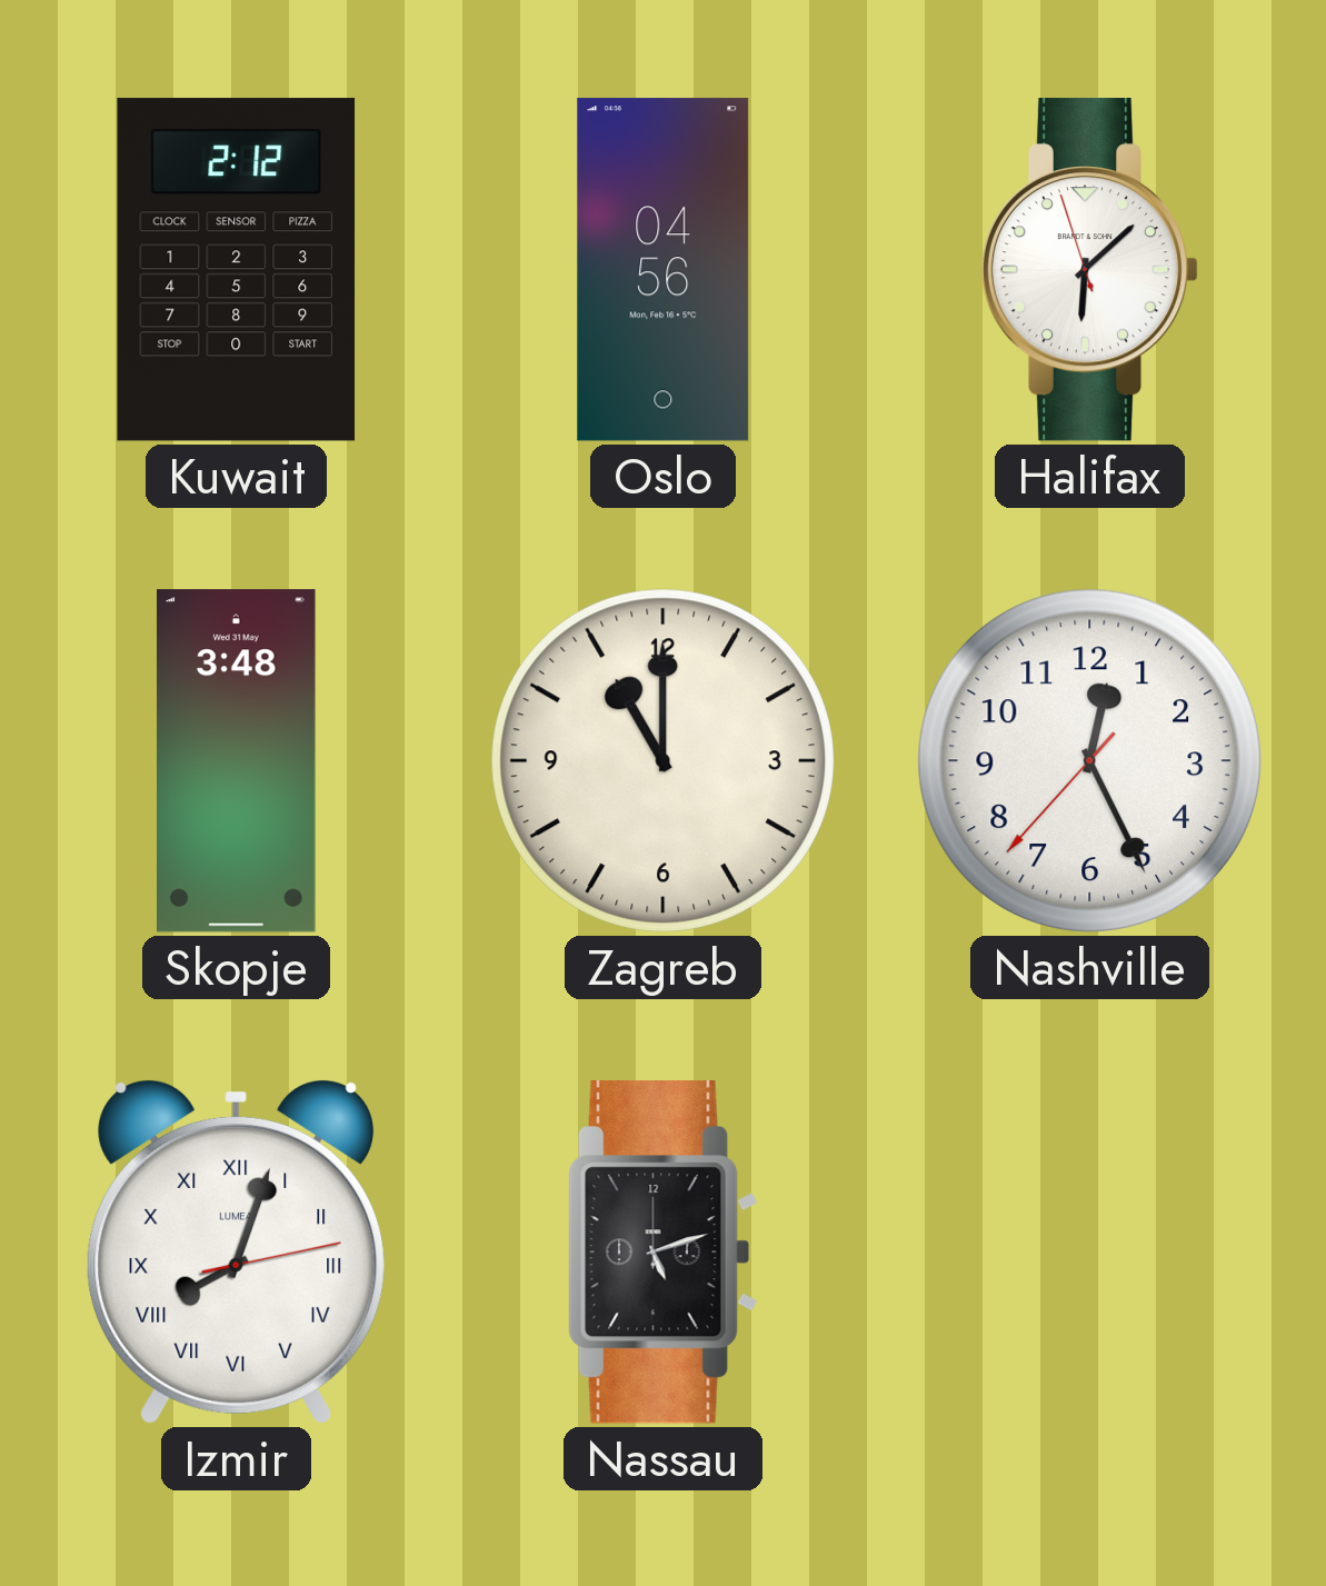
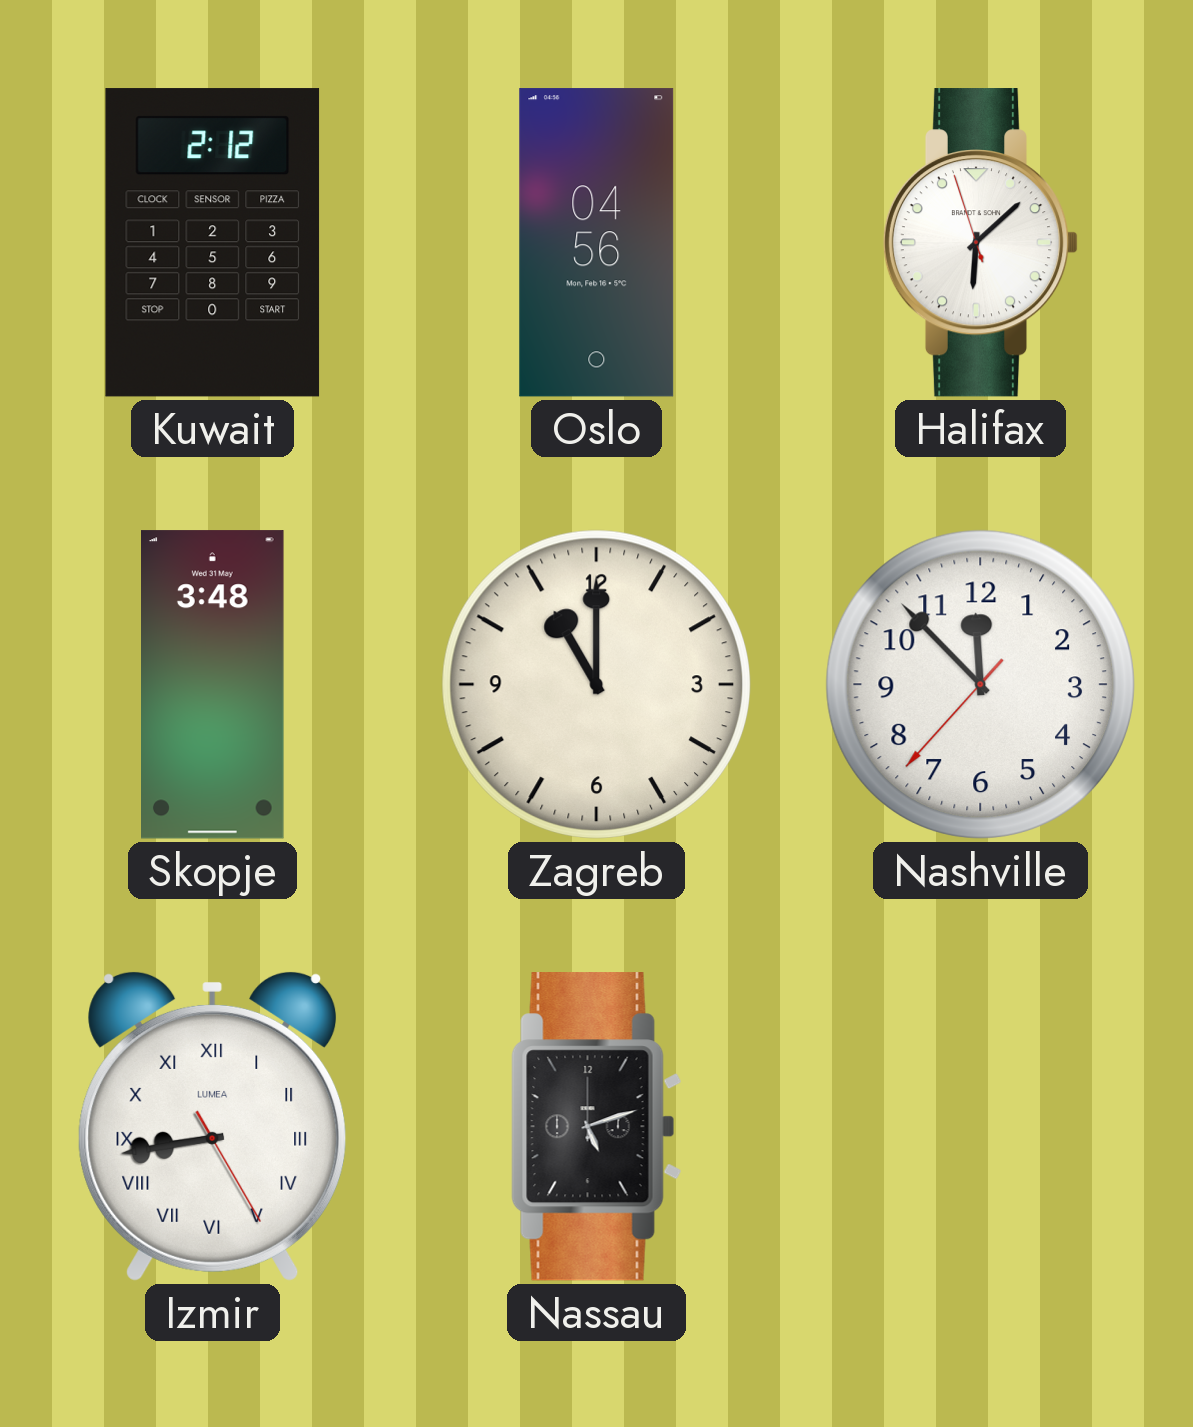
Nashville: 12:25 -> 11:52
Izmir: 8:03 -> 8:43
